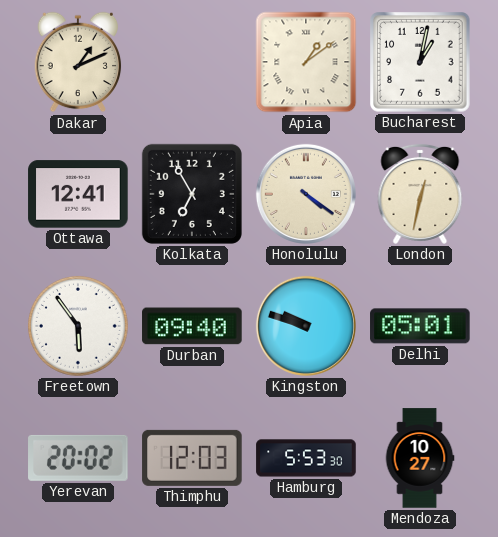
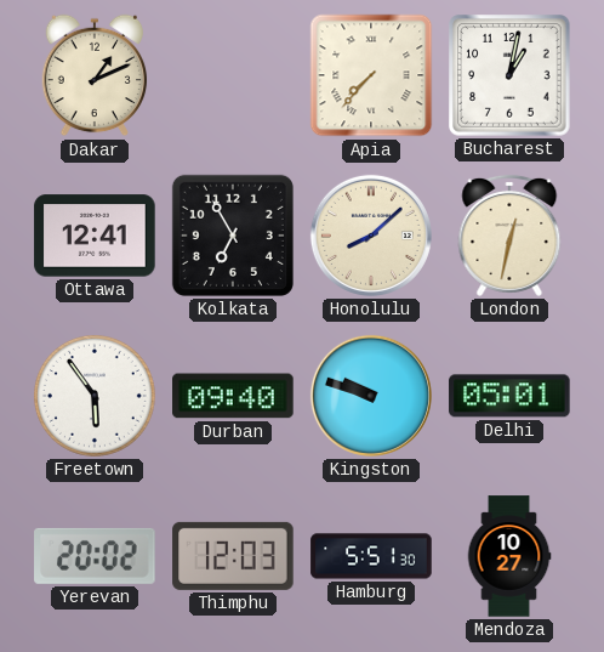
Apia: 1:09 -> 7:37
Honolulu: 4:21 -> 8:08
Hamburg: 5:53 -> 5:51
